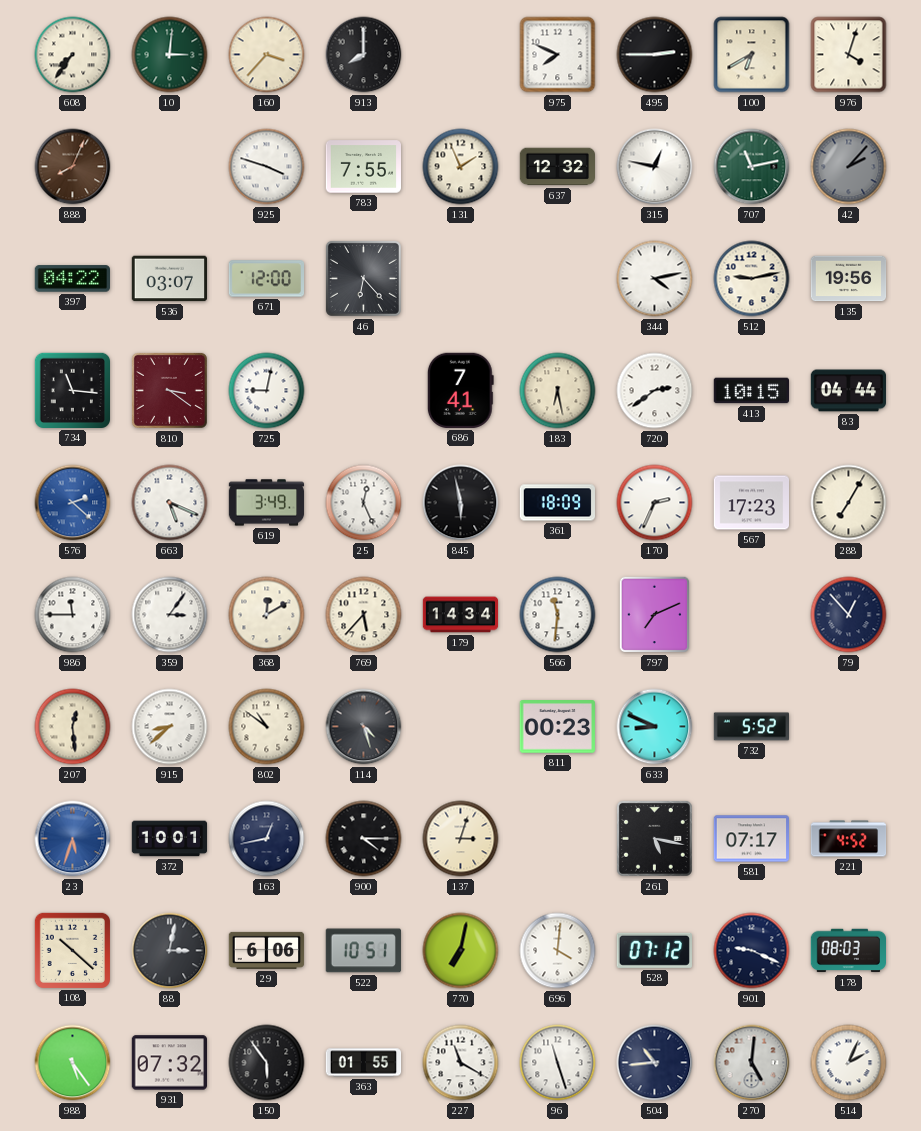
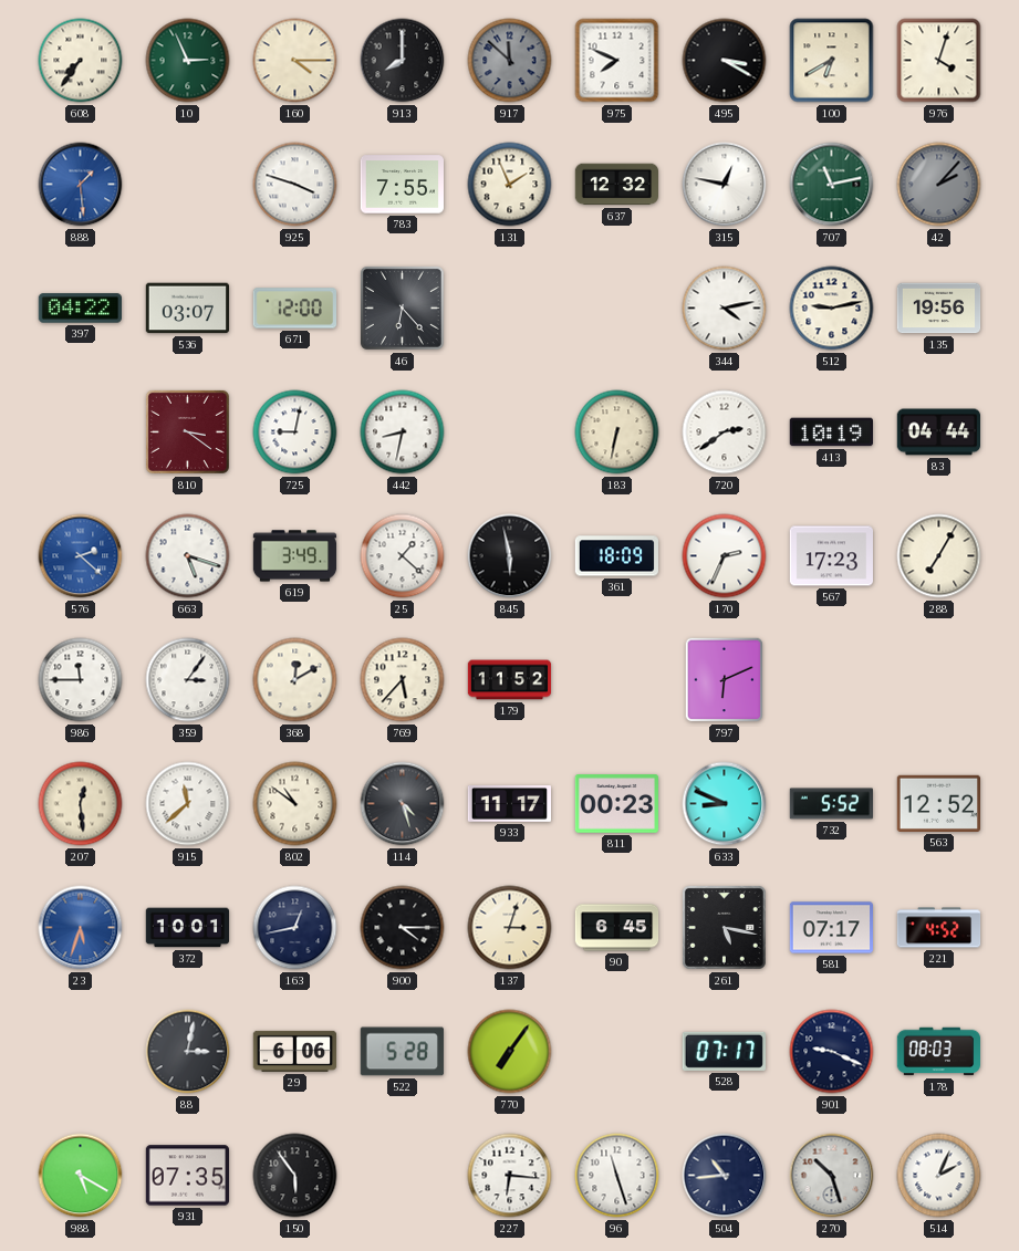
10: 3:01 -> 2:56
160: 3:37 -> 4:15
917: none -> 11:52
495: 2:45 -> 3:20
888: 8:04 -> 1:29
888 dial: brown -> blue
734: 11:16 -> none
442: none -> 8:32
686: 7:41 -> none
183: 6:28 -> 6:32
413: 10:15 -> 10:19
663: 5:19 -> 5:18
25: 12:26 -> 1:22
179: 14:34 -> 11:52
566: 11:31 -> none
797: 7:11 -> 6:11
79: 12:53 -> none
915: 8:38 -> 11:38
933: none -> 11:17
563: none -> 12:52
90: none -> 6:45
108: 10:22 -> none
522: 10:51 -> 5:28
770: 7:02 -> 7:06
696: 4:01 -> none
528: 07:12 -> 07:17
988: 5:24 -> 5:20
931: 07:32 -> 07:35
363: 01:55 -> none
227: 11:20 -> 6:16
270: 5:01 -> 10:27
